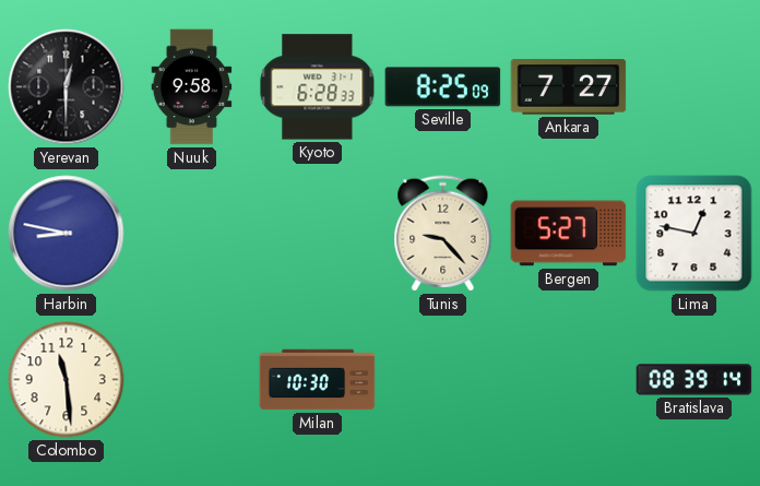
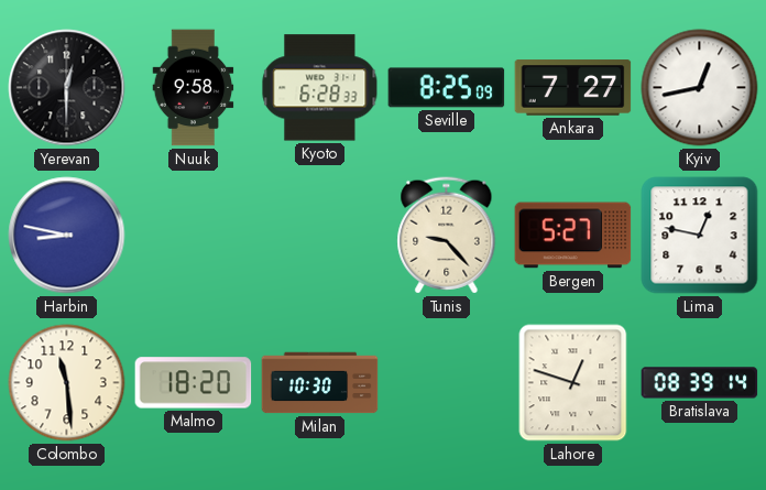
Kyiv: none -> 12:43
Malmo: none -> 18:20
Lahore: none -> 12:48
